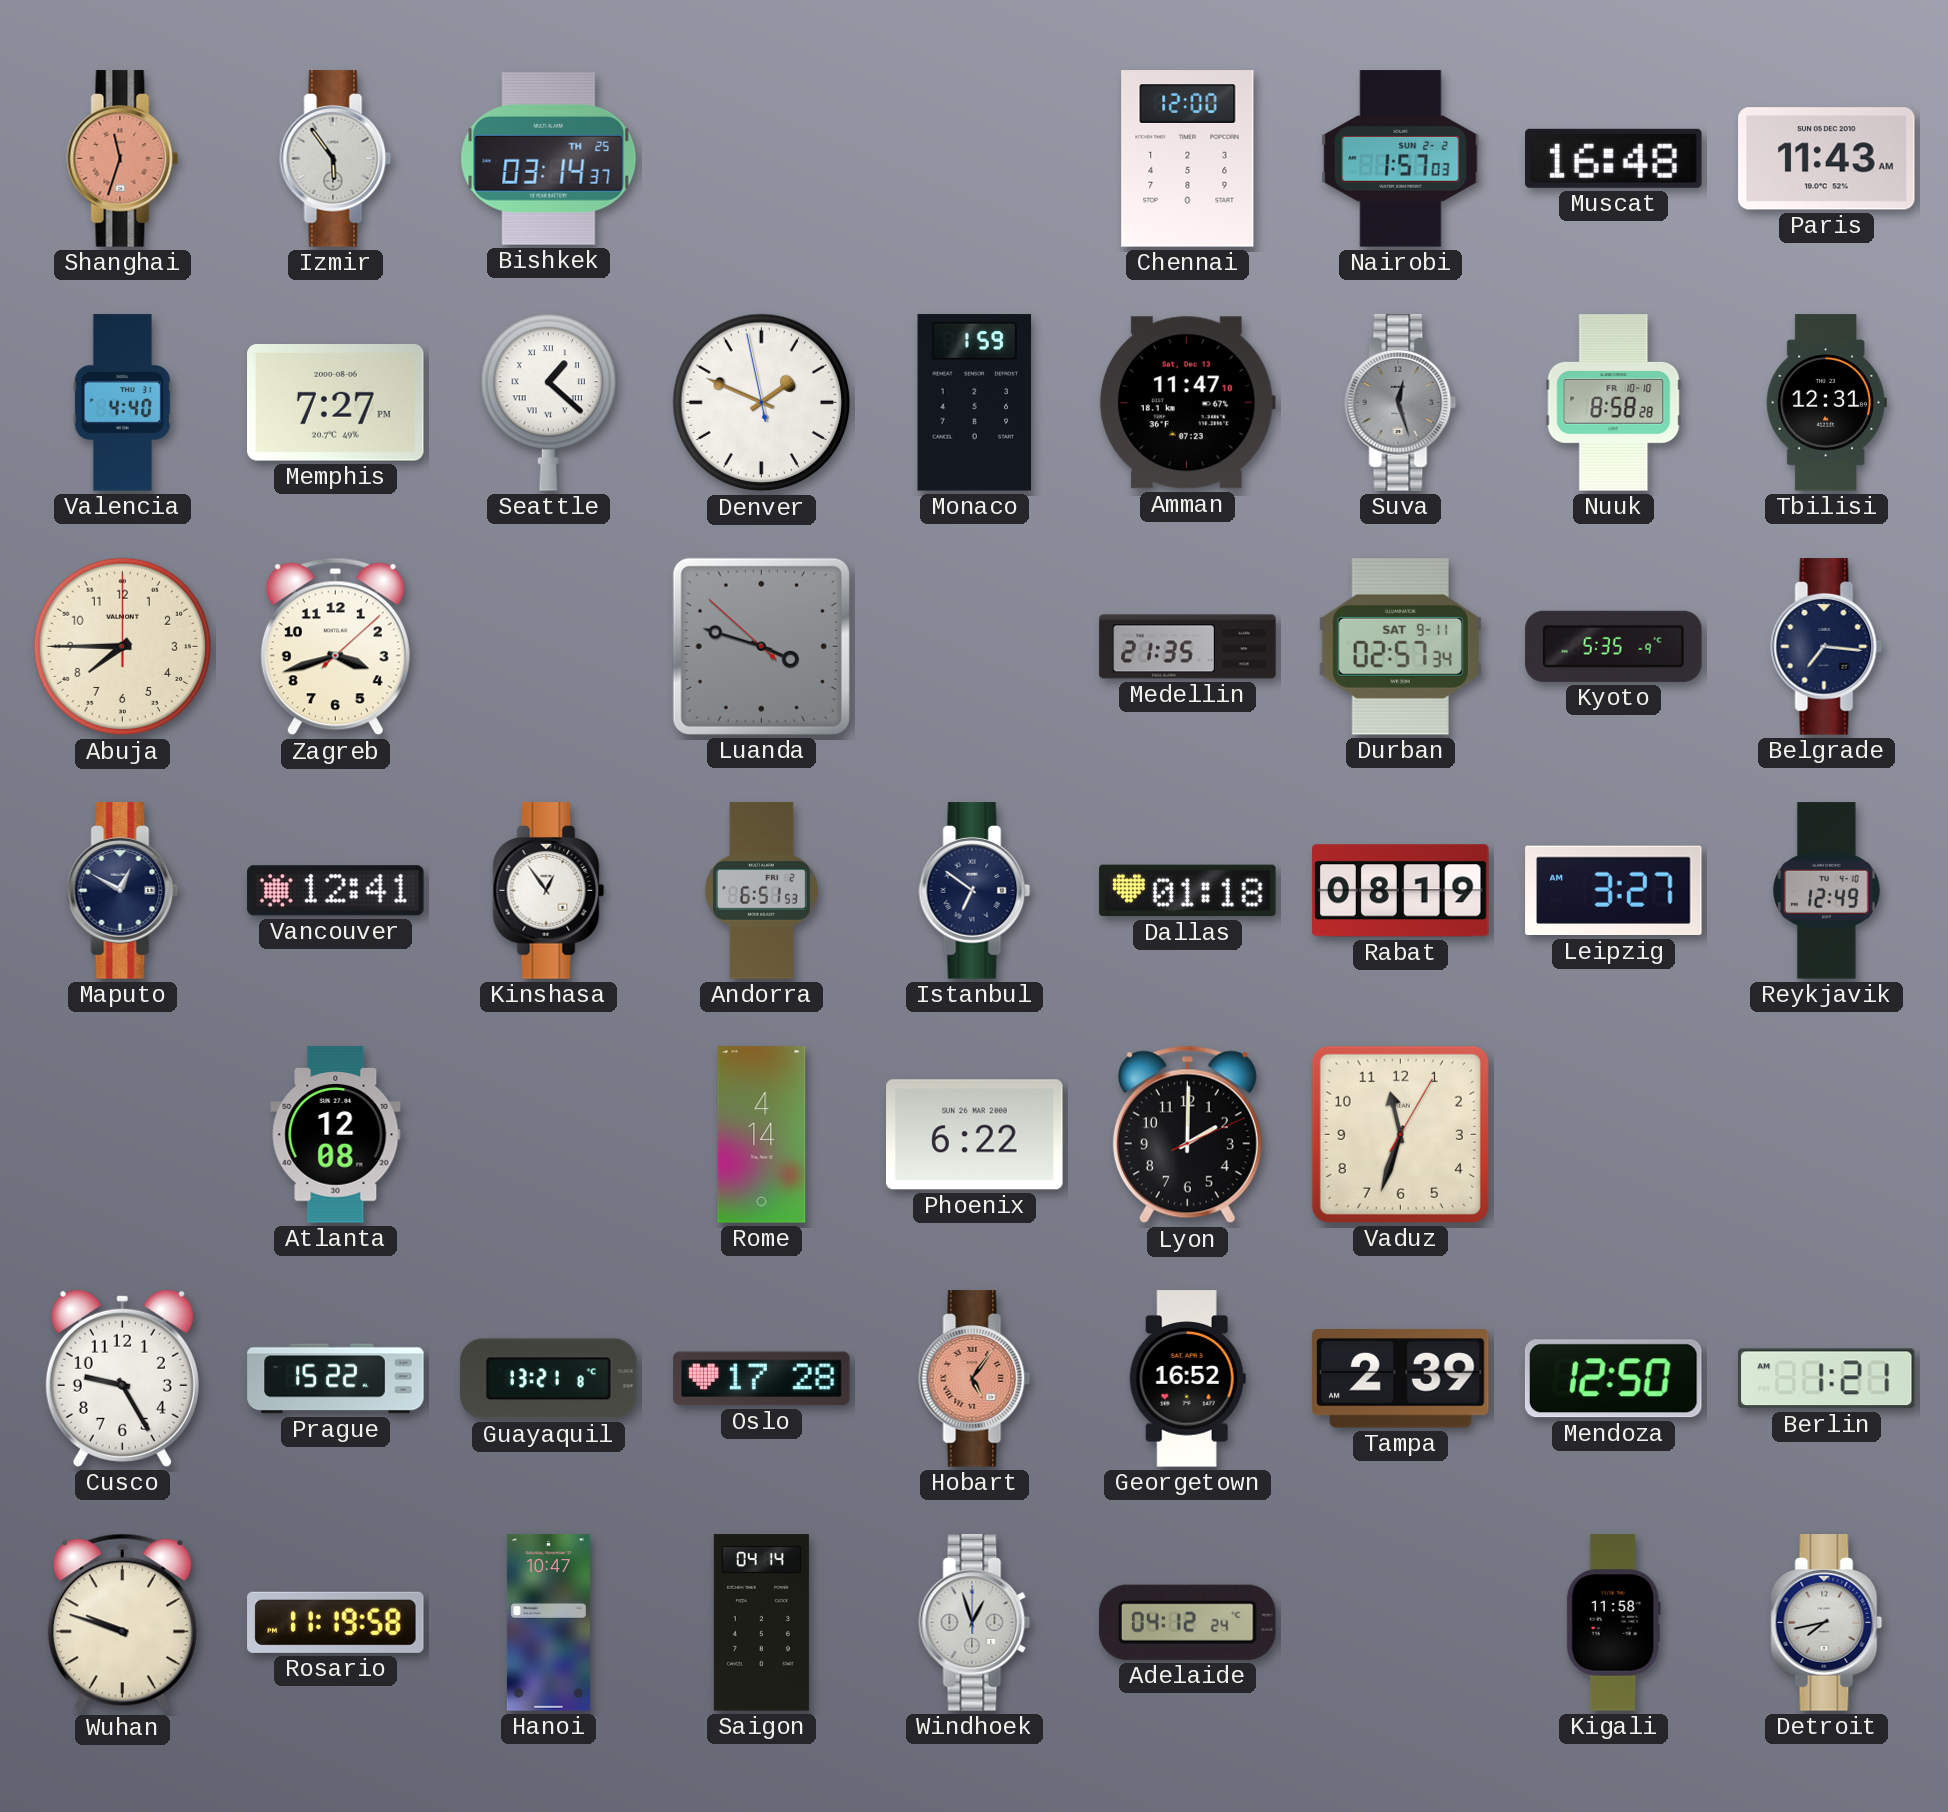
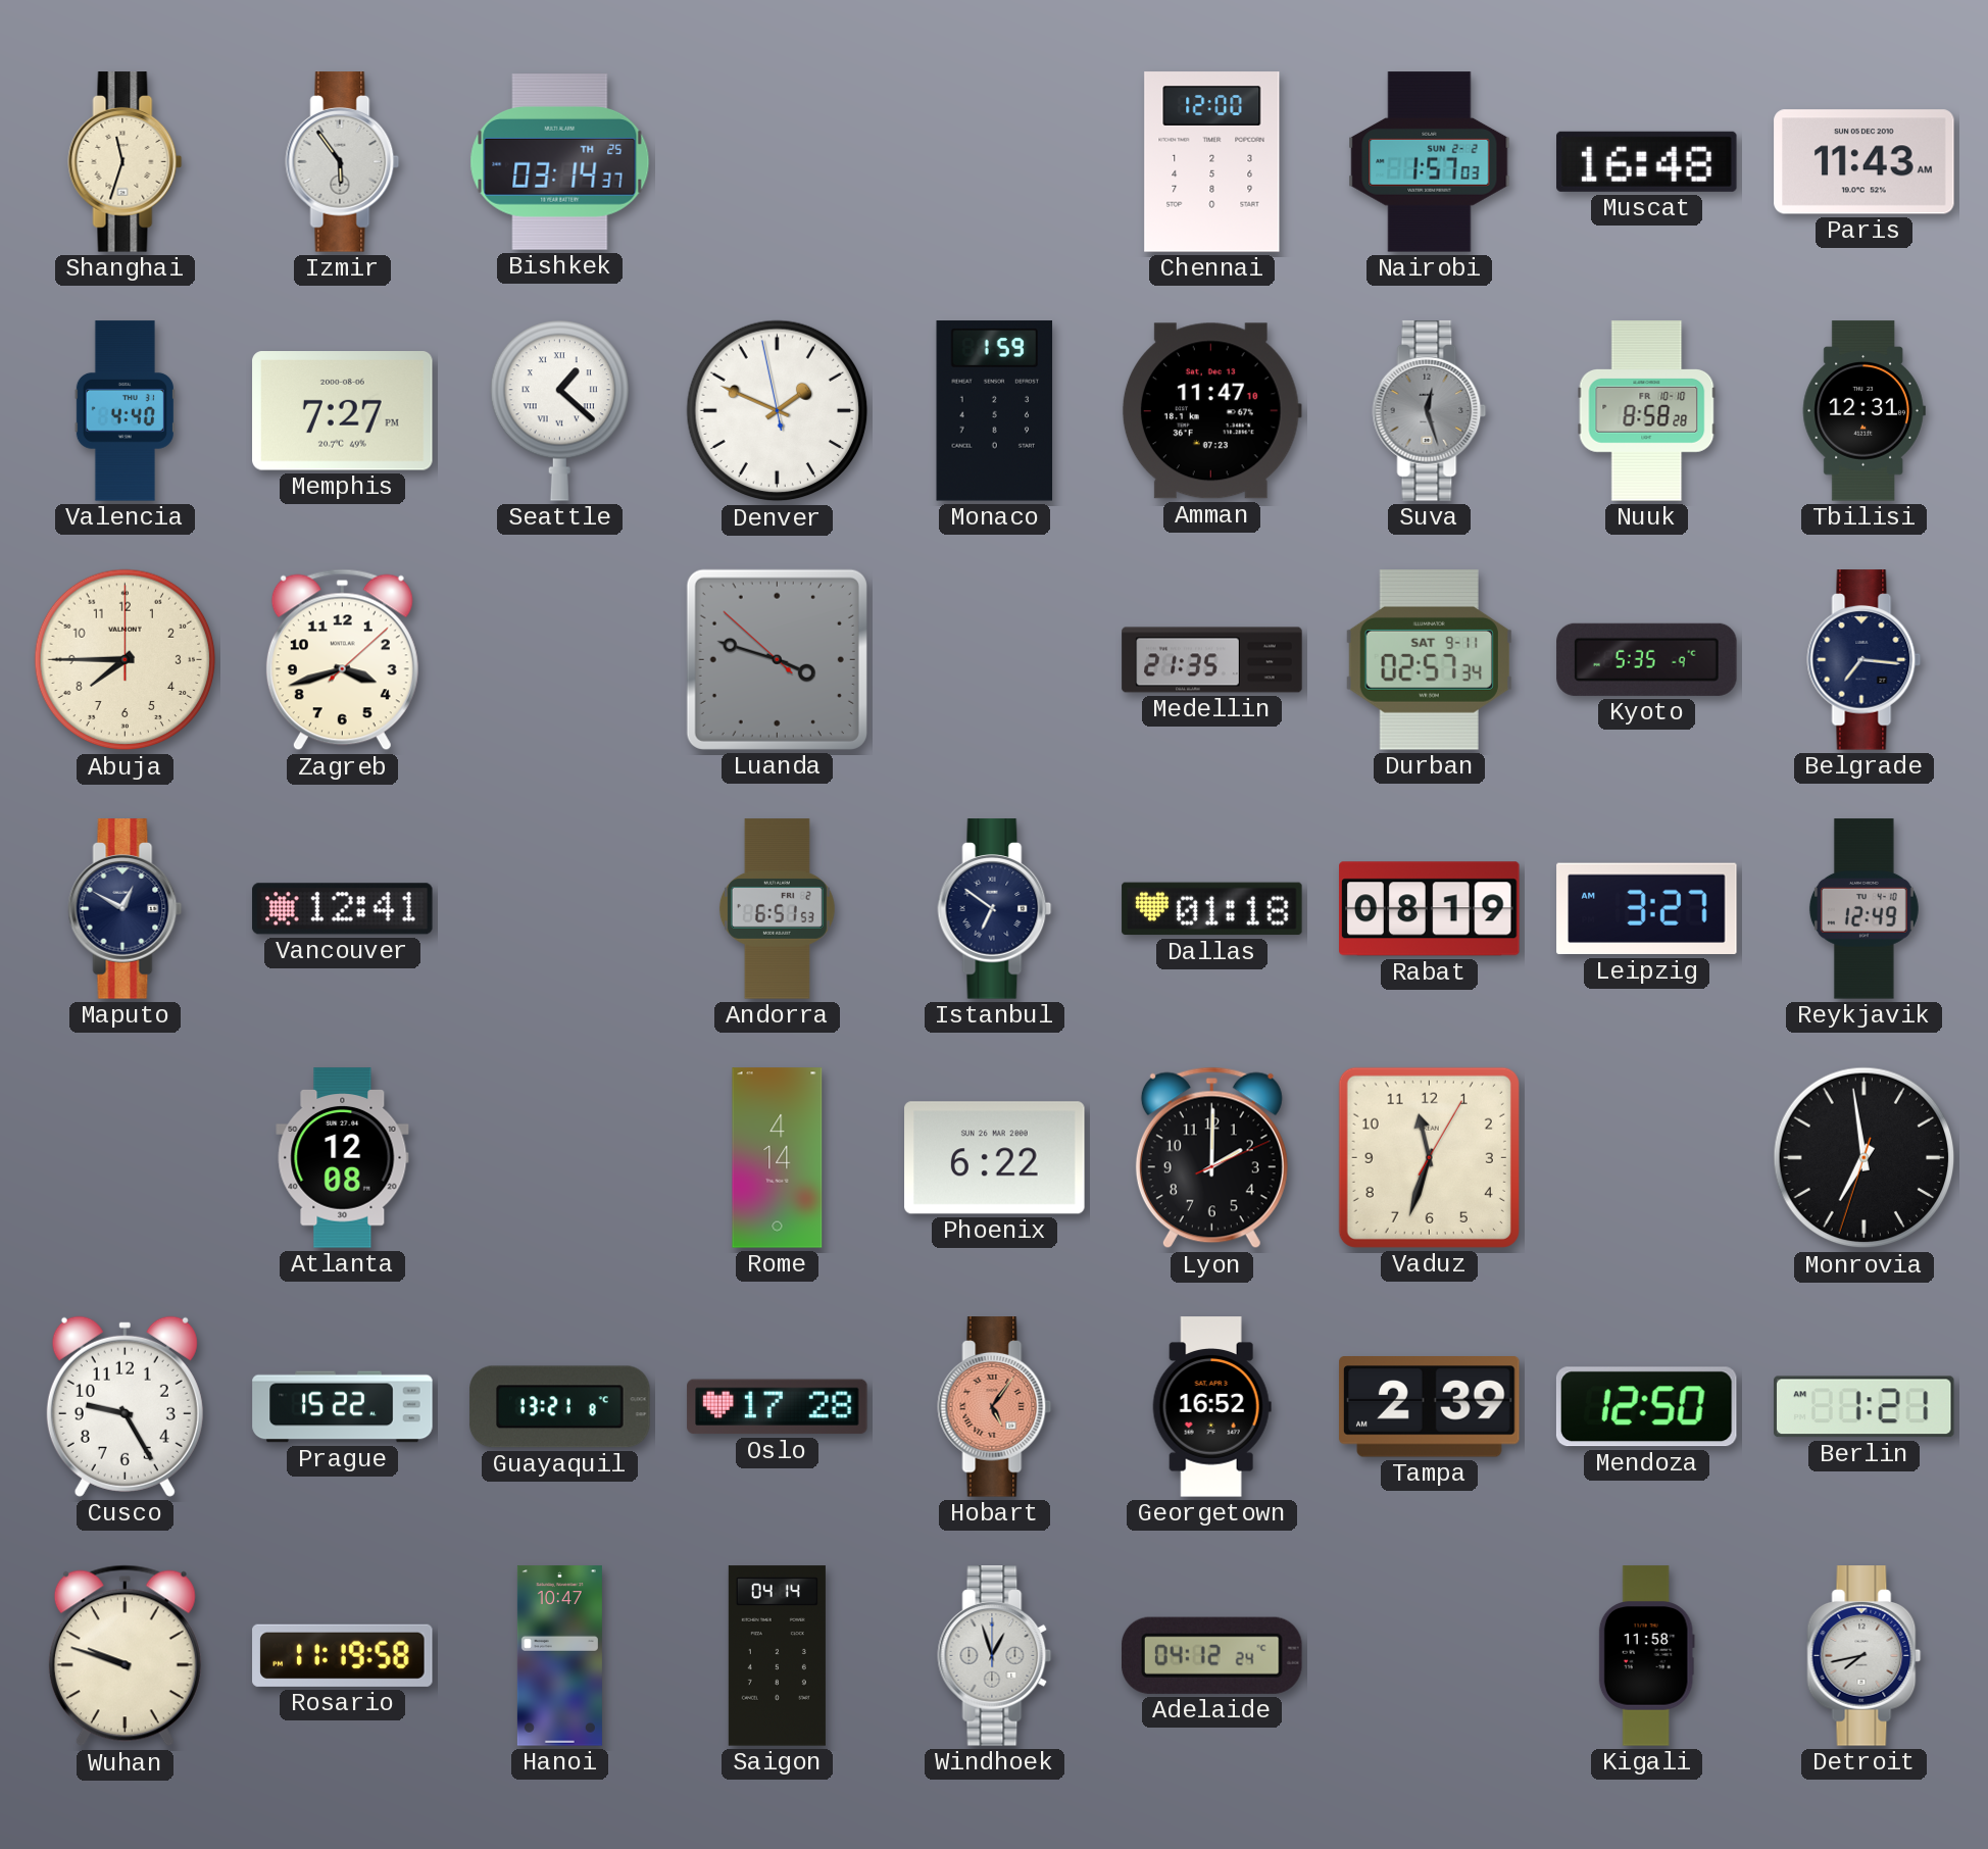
Shanghai dial: salmon -> cream
Kinshasa: 12:54 -> none
Monrovia: none -> 6:58
